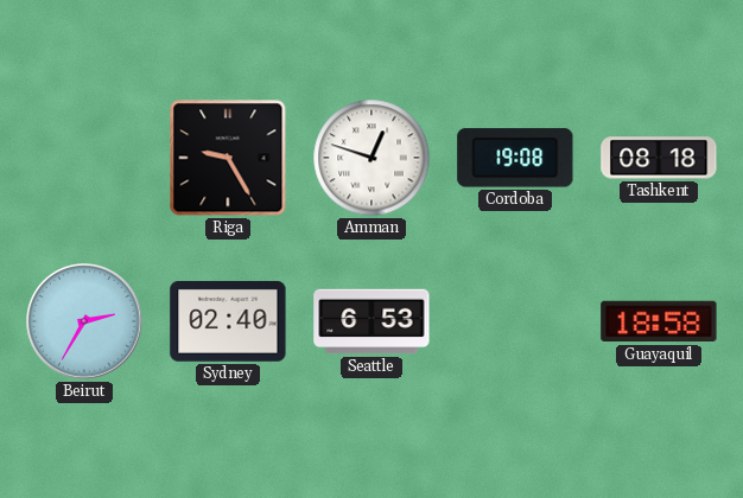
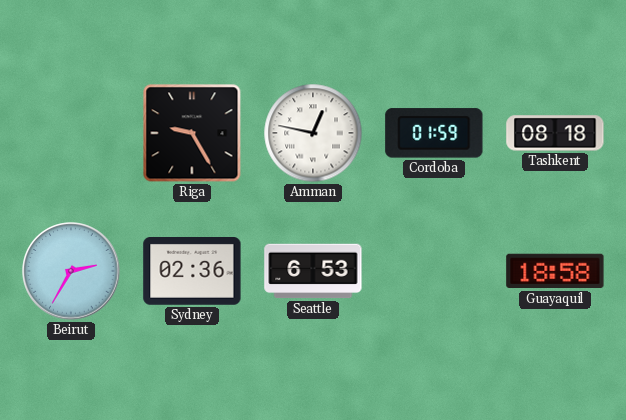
Amman: 12:48 -> 12:47
Cordoba: 19:08 -> 01:59
Sydney: 02:40 -> 02:36
